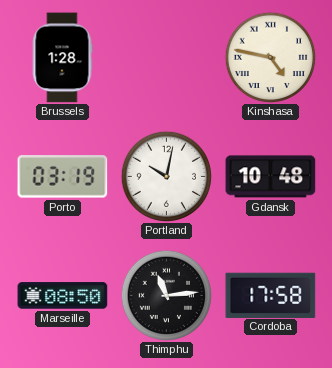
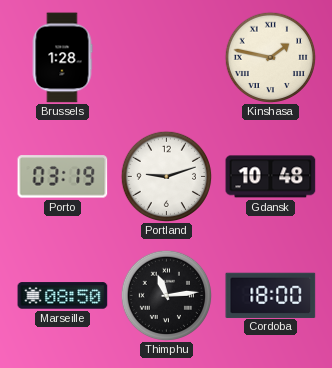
Kinshasa: 4:47 -> 1:47
Portland: 10:02 -> 9:12
Cordoba: 17:58 -> 18:00
